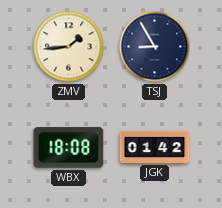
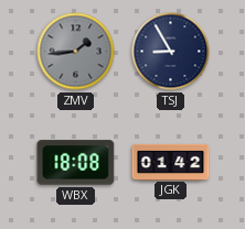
ZMV dial: cream -> grey
